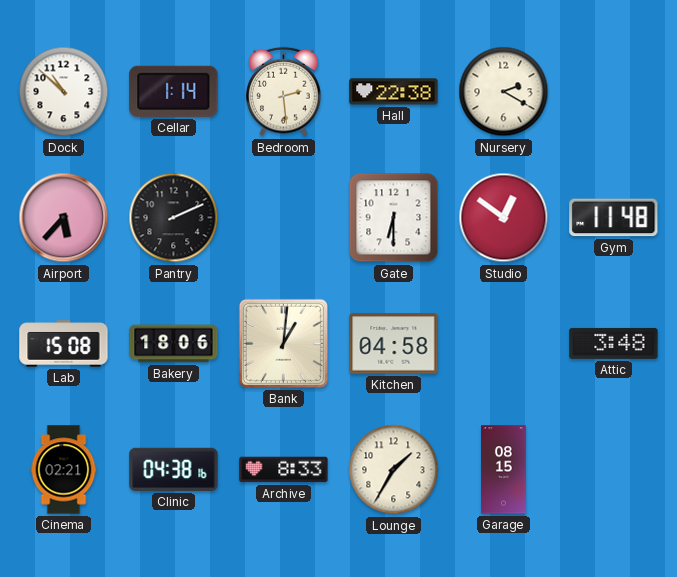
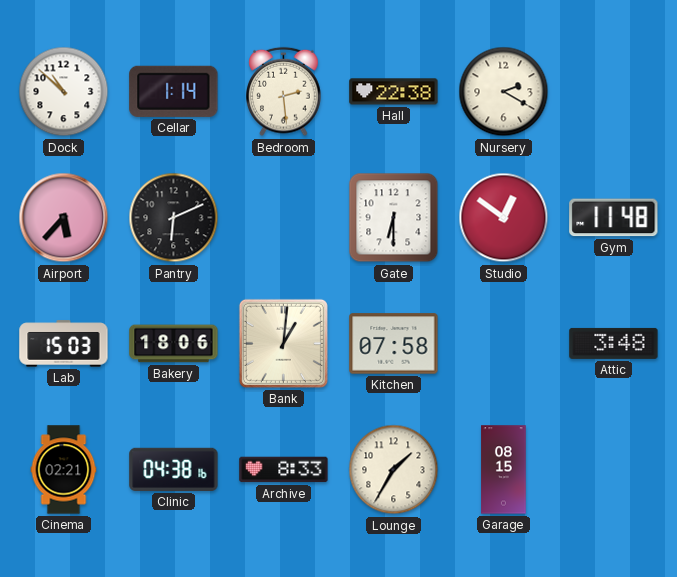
Pantry: 2:11 -> 6:11
Lab: 15:08 -> 15:03
Kitchen: 04:58 -> 07:58
